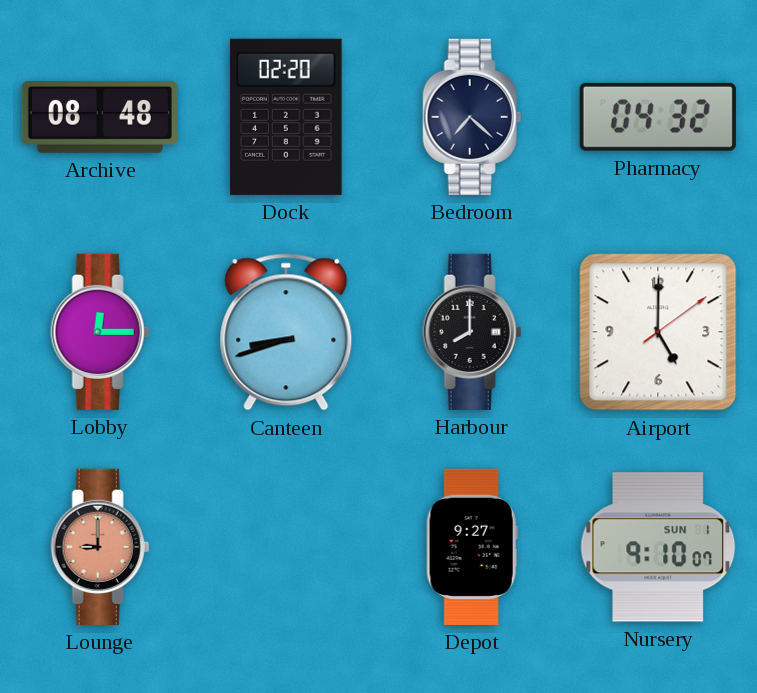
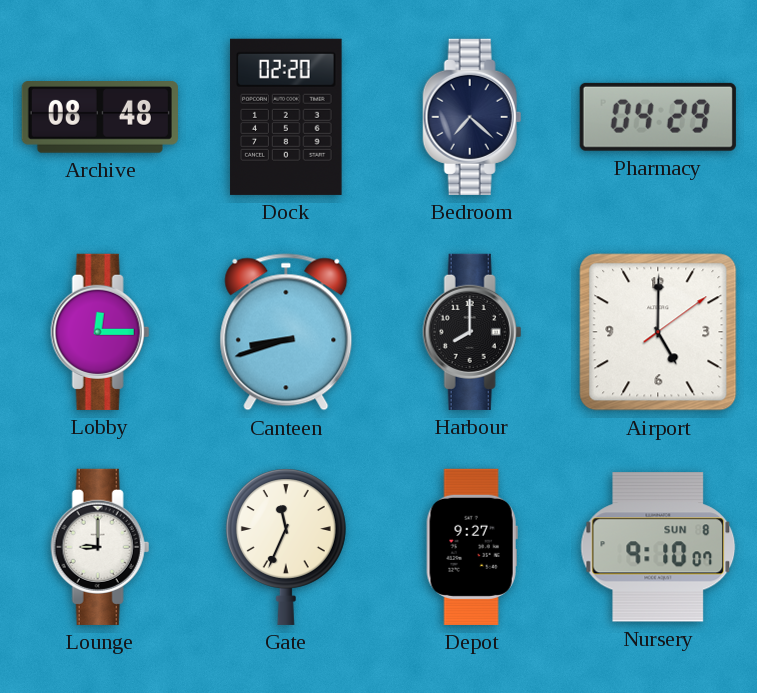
Pharmacy: 04:32 -> 04:29
Lounge dial: salmon -> white
Gate: none -> 11:34
Nursery date: SUN 1 -> SUN 8
